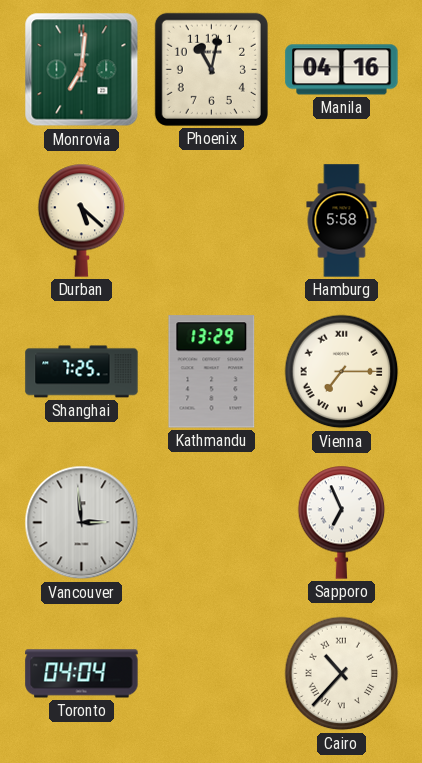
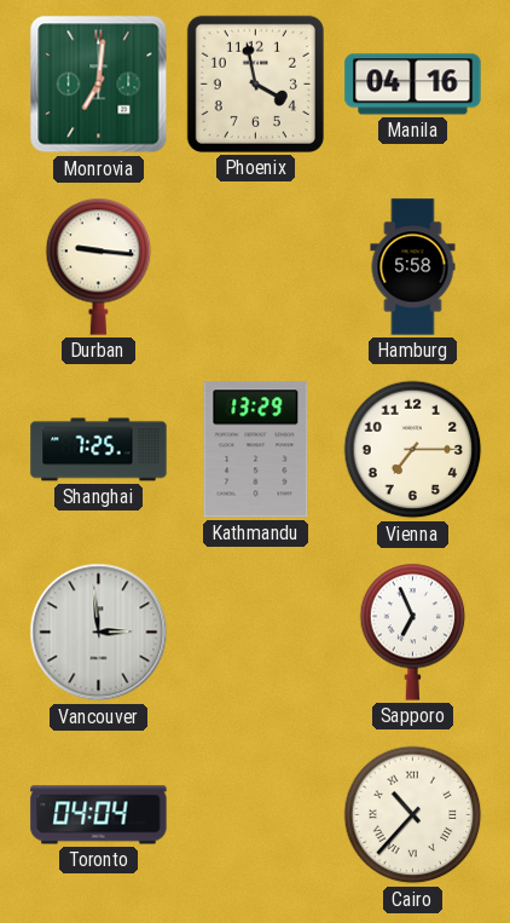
Phoenix: 11:02 -> 3:58
Durban: 5:22 -> 9:16
Vienna numerals: Roman -> Arabic
